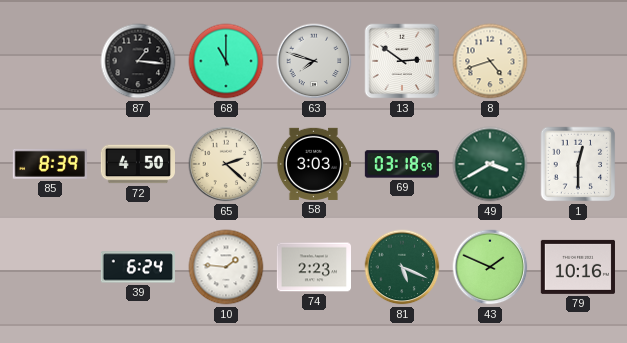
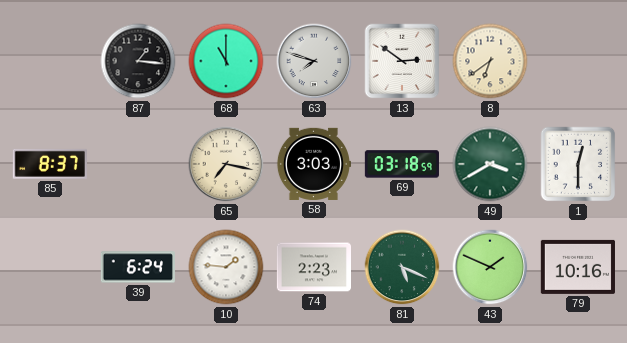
8: 4:42 -> 6:39
85: 8:39 -> 8:37
72: 4:50 -> none
65: 2:22 -> 7:17
